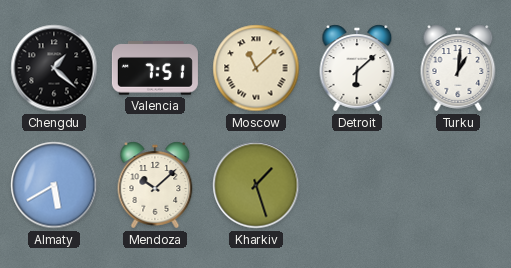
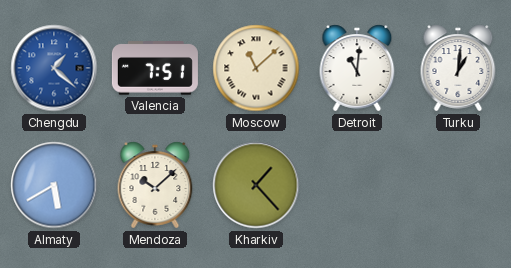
Chengdu dial: black -> blue
Detroit: 6:08 -> 11:01
Kharkiv: 1:27 -> 1:23
